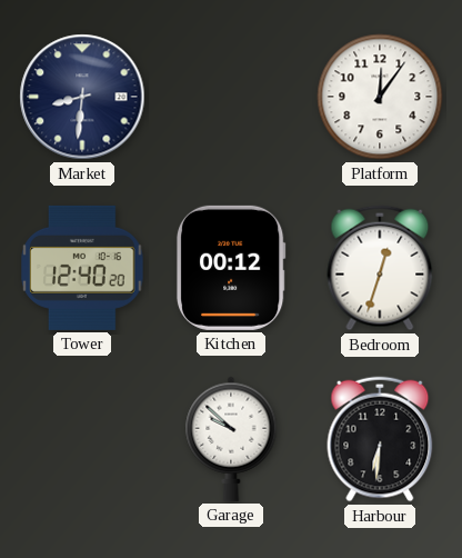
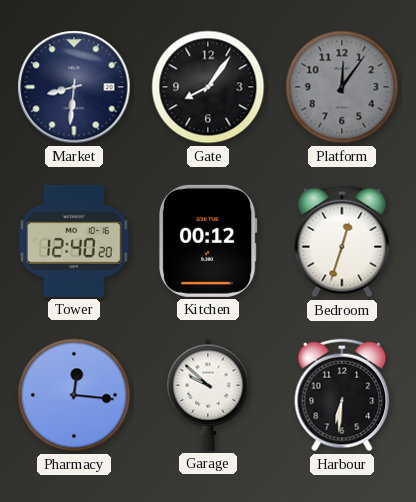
Gate: none -> 8:06
Platform dial: white -> grey
Pharmacy: none -> 12:16
